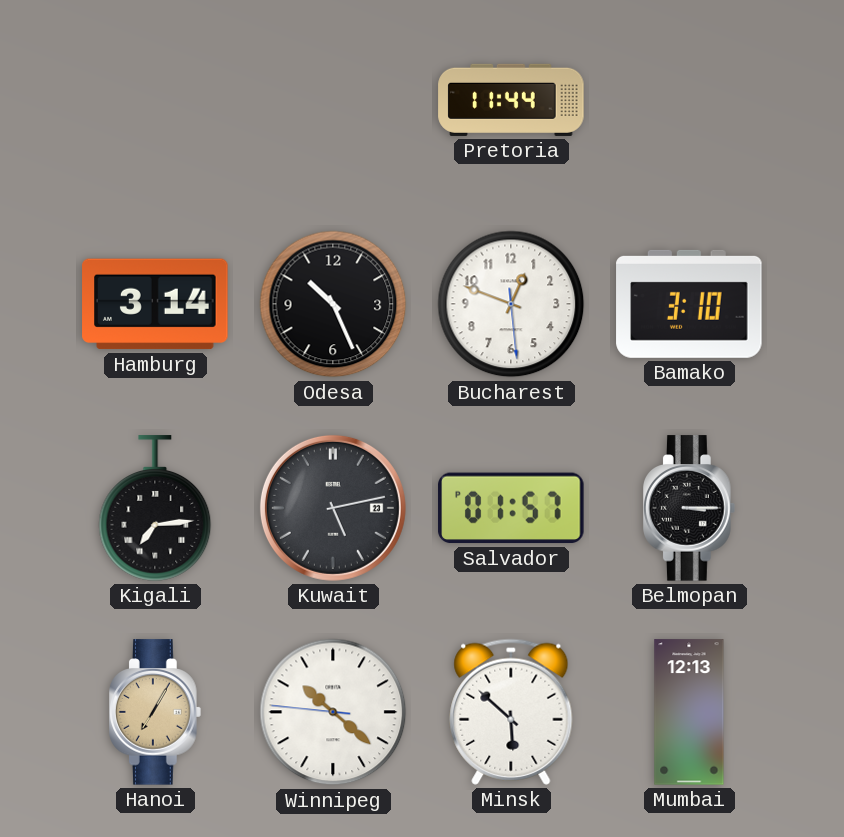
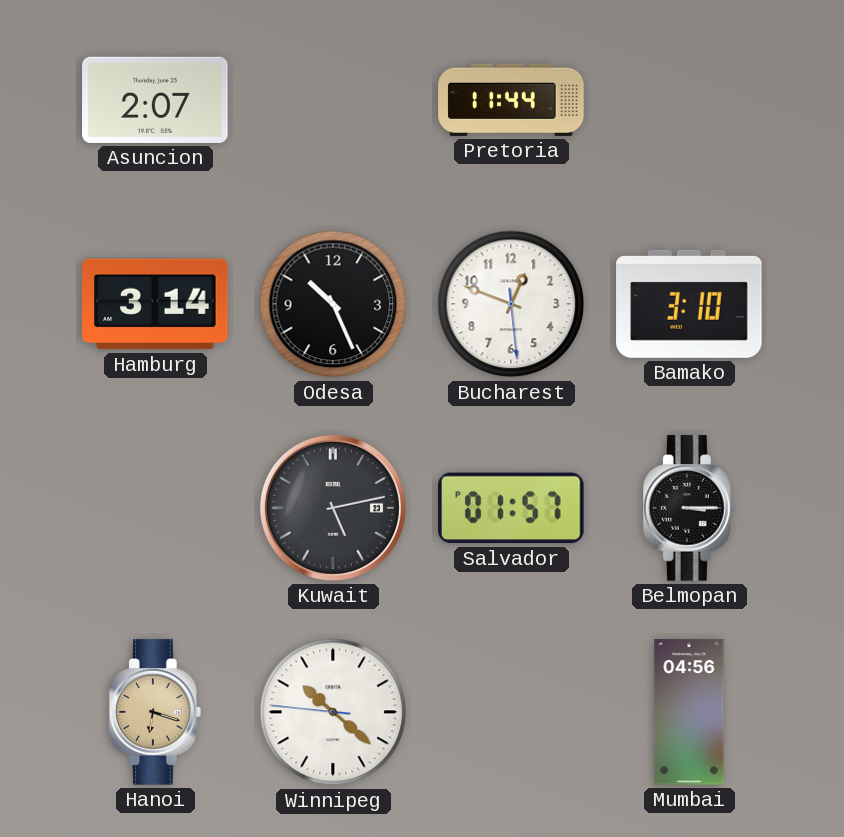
Asuncion: none -> 2:07
Kigali: 7:14 -> none
Hanoi: 7:05 -> 6:18
Minsk: 5:52 -> none
Mumbai: 12:13 -> 04:56
